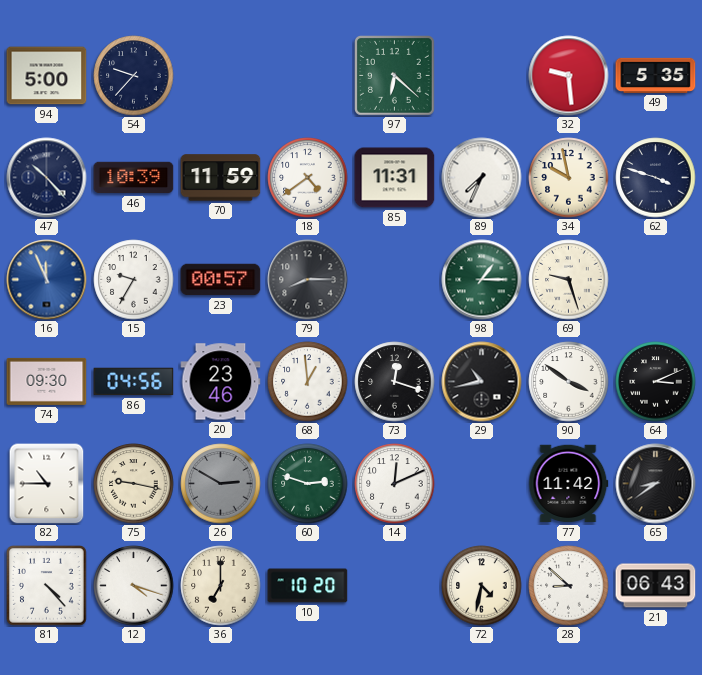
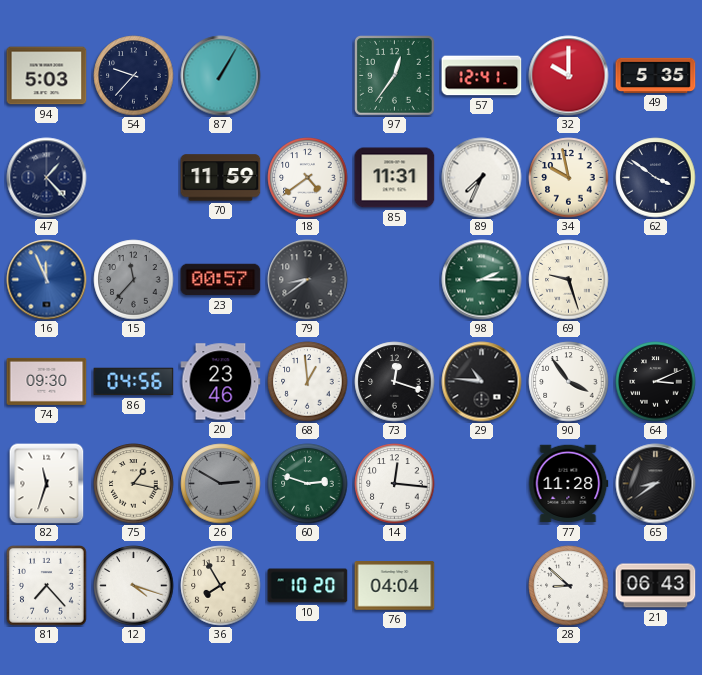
94: 5:00 -> 5:03
87: none -> 1:05
97: 6:22 -> 12:36
57: none -> 12:41
32: 9:29 -> 10:00
47: 10:23 -> 1:23
46: 10:39 -> none
62: 3:48 -> 3:51
15: 9:35 -> 11:37
15 dial: white -> grey
79: 8:15 -> 8:39
98: 1:15 -> 2:15
29: 10:43 -> 10:46
90: 3:51 -> 3:54
82: 10:45 -> 11:33
75: 9:17 -> 1:17
14: 12:11 -> 12:16
77: 11:42 -> 11:28
81: 4:23 -> 7:23
36: 7:00 -> 7:55
76: none -> 04:04
72: 4:32 -> none
